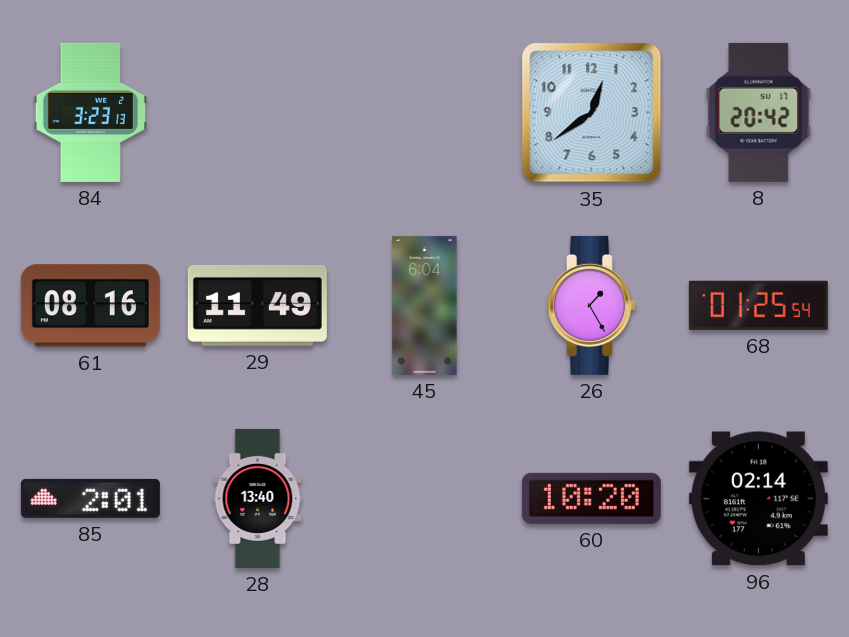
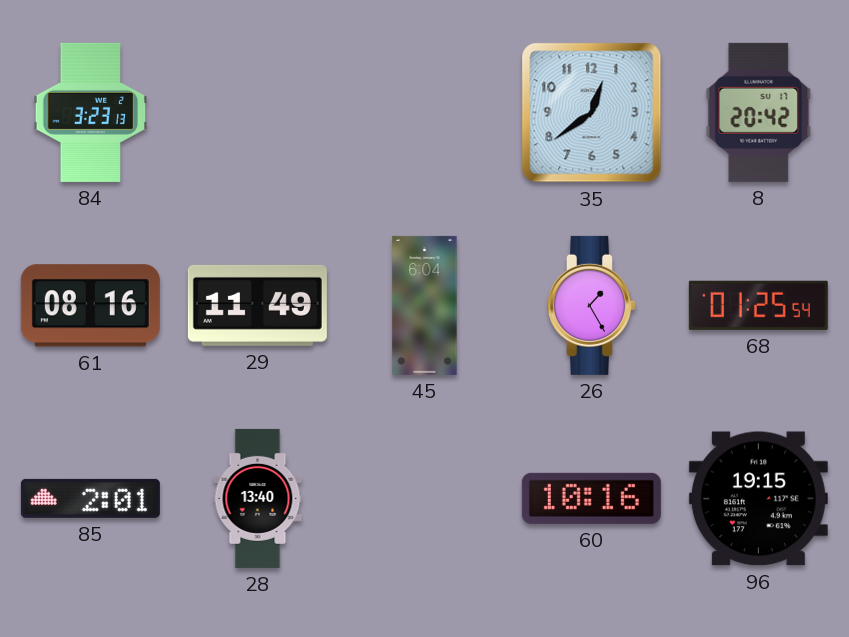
60: 10:20 -> 10:16
96: 02:14 -> 19:15
